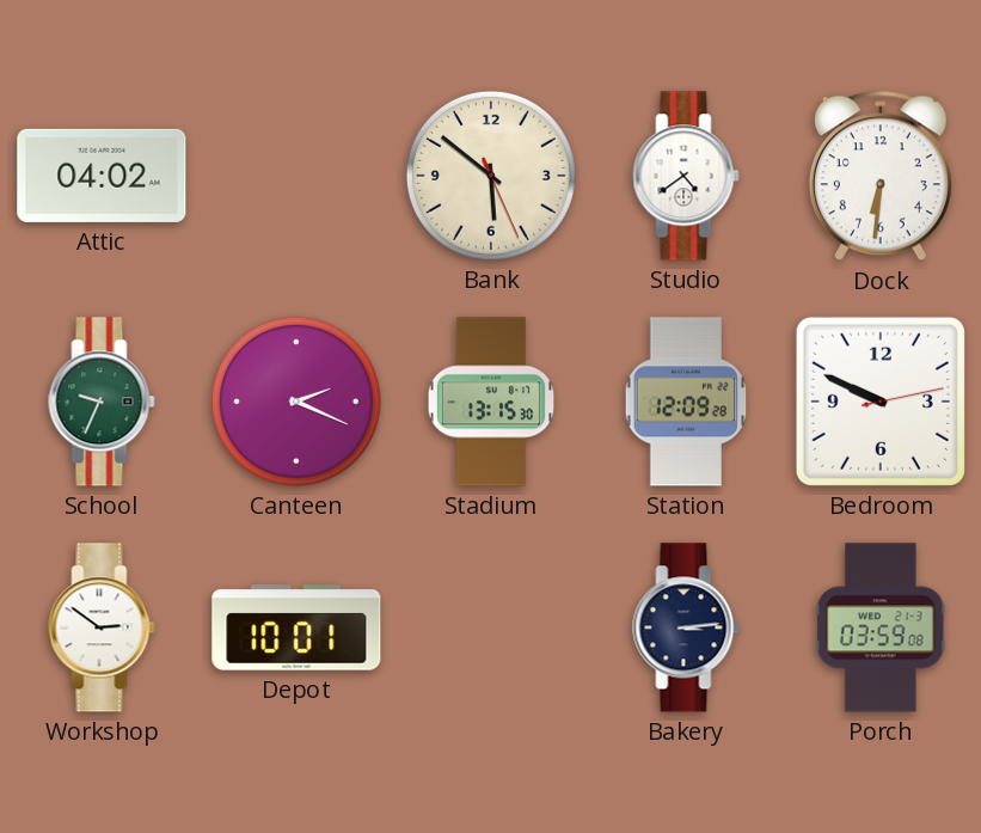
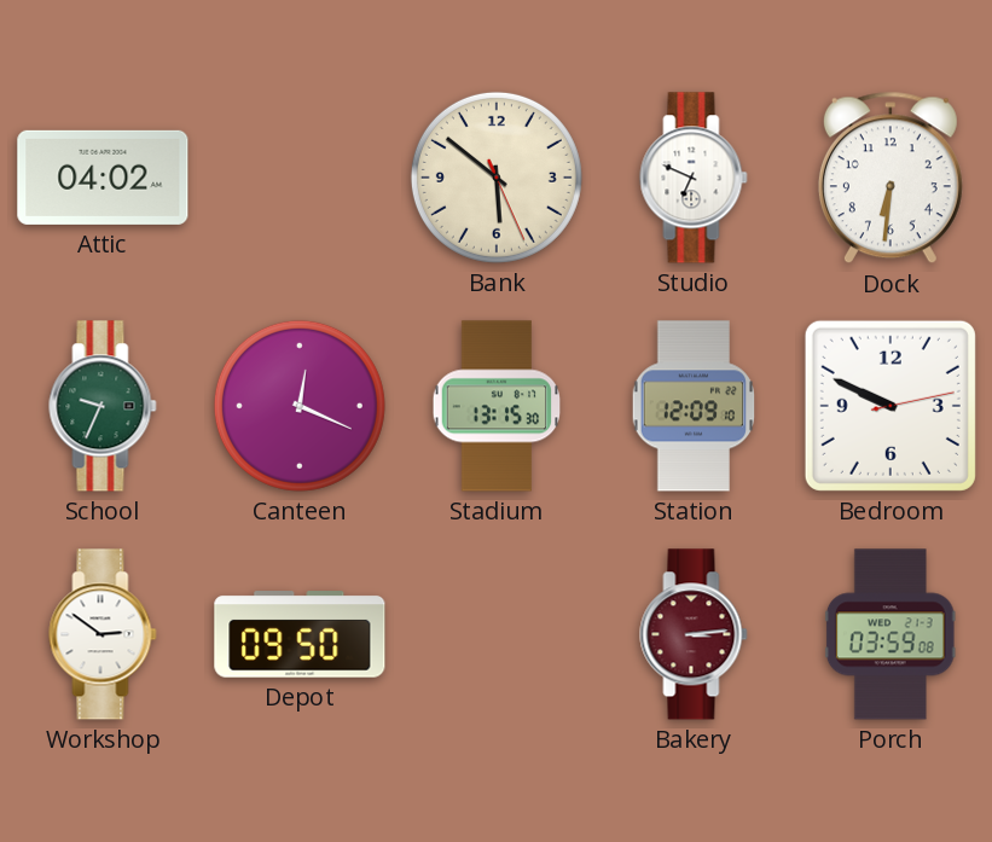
Studio: 4:39 -> 6:49
Canteen: 2:19 -> 12:19
Station: 12:09:28 -> 12:09:10
Depot: 10:01 -> 09:50
Bakery dial: navy -> burgundy
